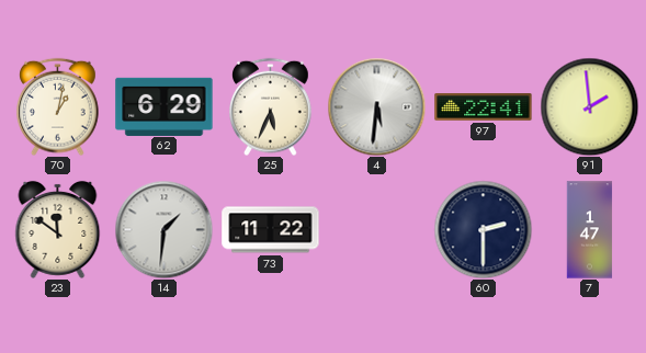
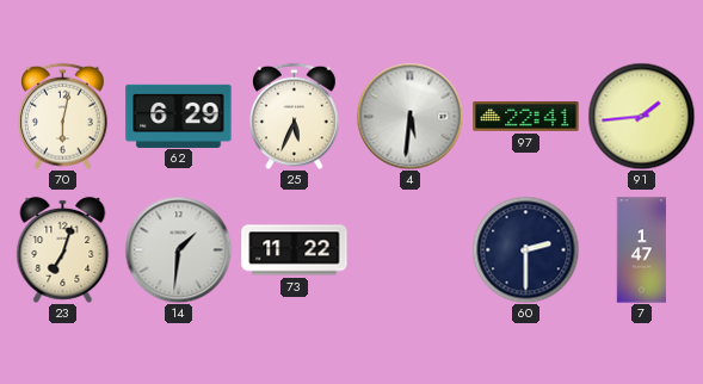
70: 1:02 -> 6:02
91: 1:59 -> 1:44
23: 11:51 -> 7:03
